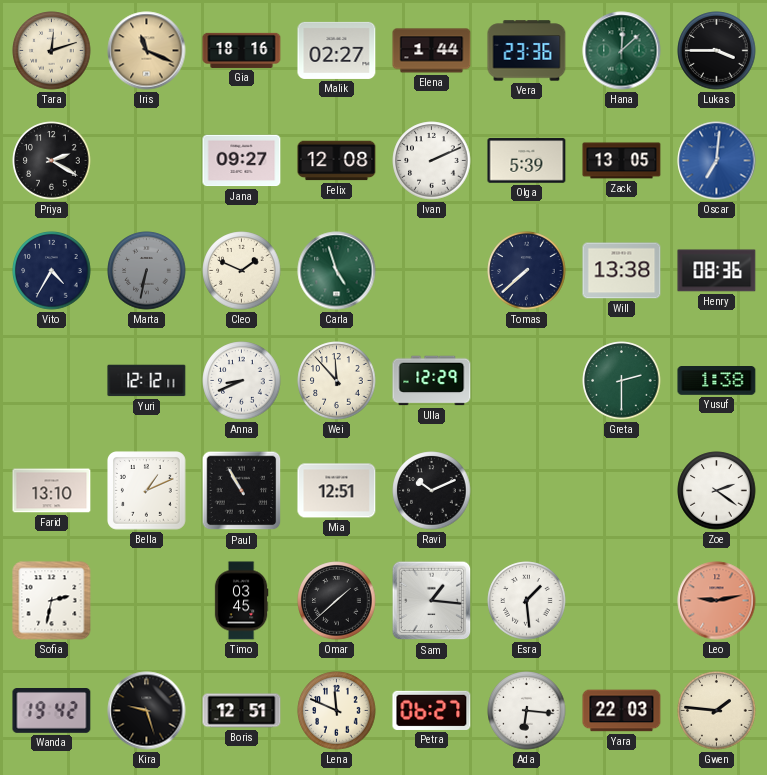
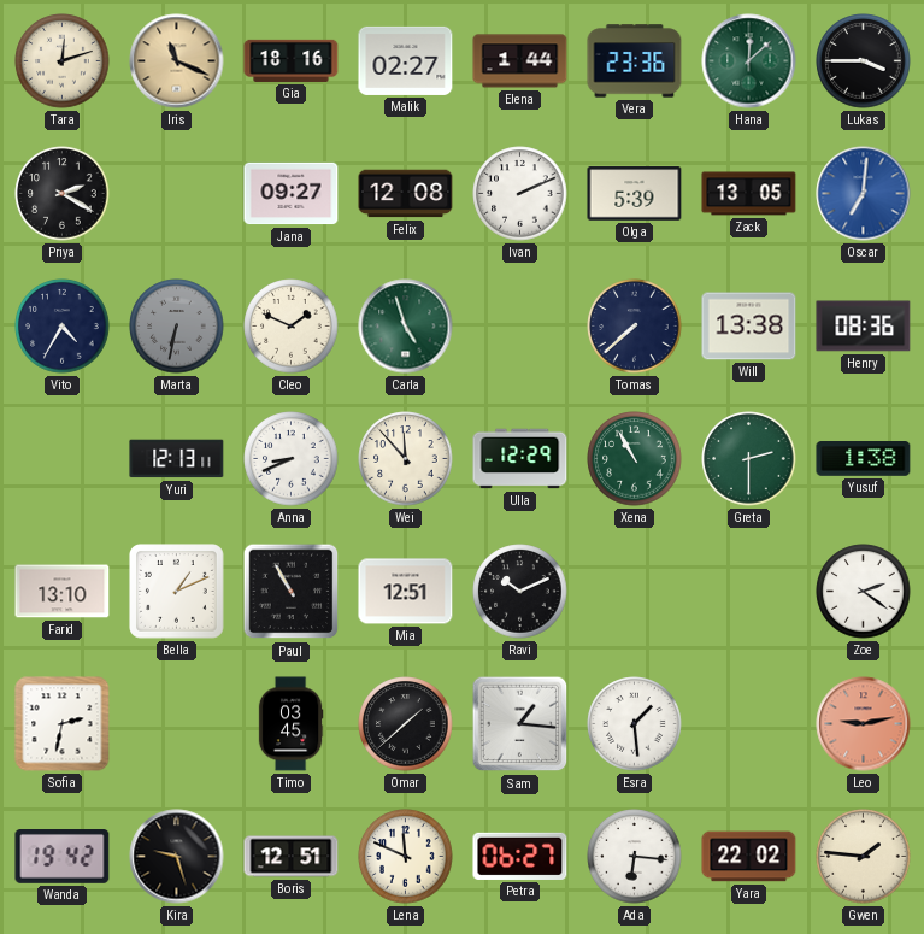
Yuri: 12:12 -> 12:13
Xena: none -> 10:55
Yara: 22:03 -> 22:02
